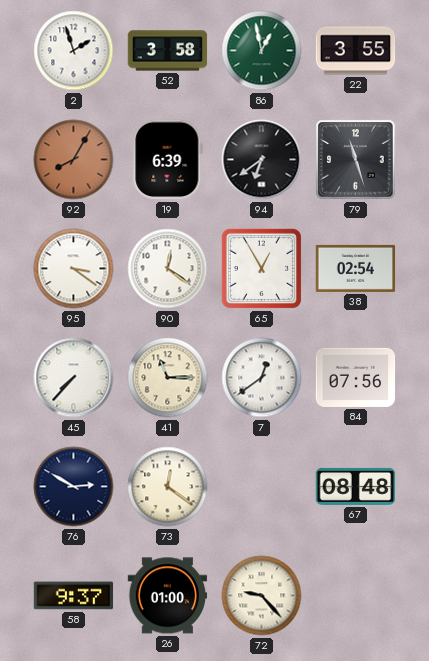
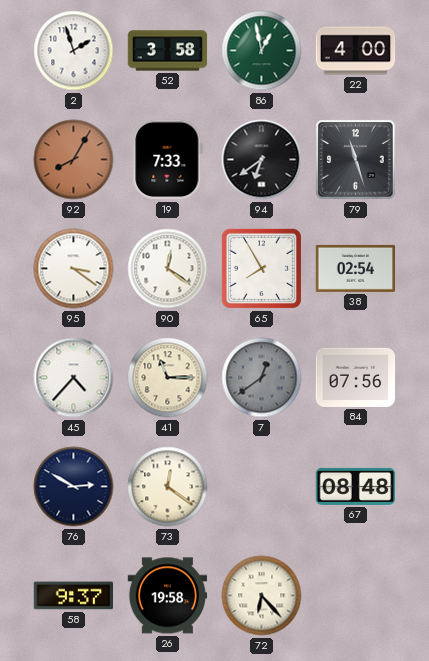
22: 3:55 -> 4:00
19: 6:39 -> 7:33
65: 12:55 -> 7:55
45: 7:37 -> 4:37
7 dial: white -> grey
26: 01:00 -> 19:58
72: 9:23 -> 6:23
